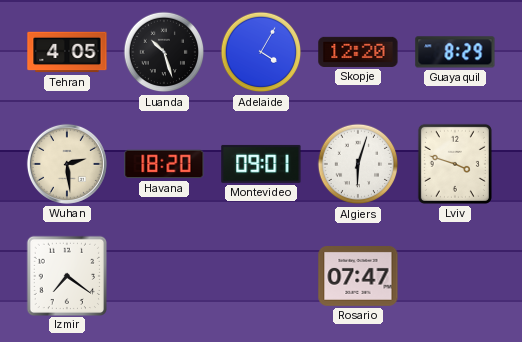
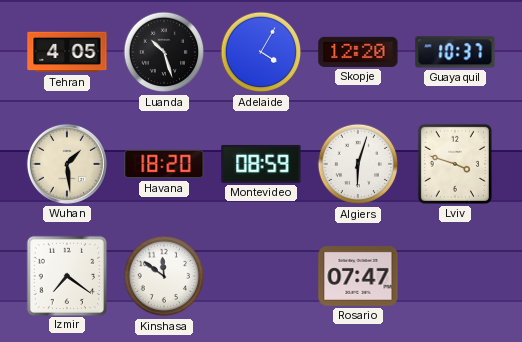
Guayaquil: 8:29 -> 10:37
Wuhan: 2:29 -> 1:29
Montevideo: 09:01 -> 08:59
Kinshasa: none -> 11:51
